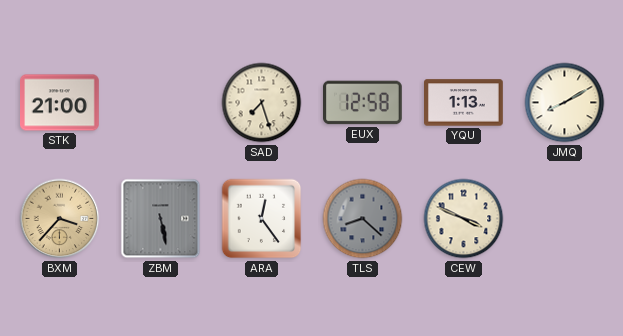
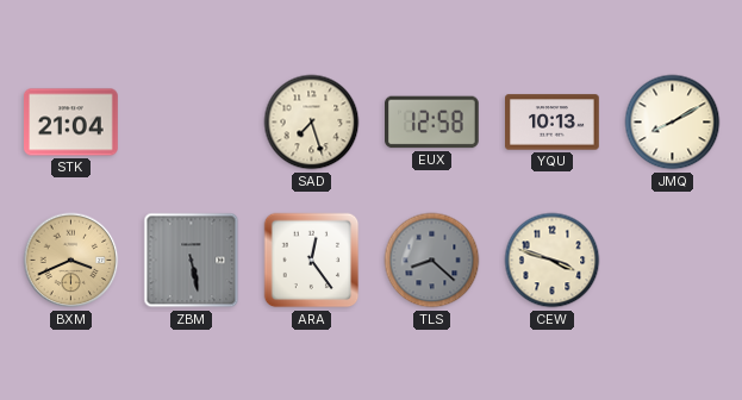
STK: 21:00 -> 21:04
YQU: 1:13 -> 10:13
BXM: 3:37 -> 3:41
CEW: 3:49 -> 3:48
